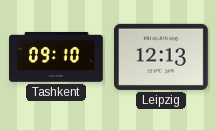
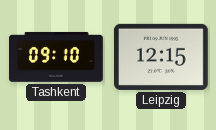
Leipzig: 12:13 -> 12:15
